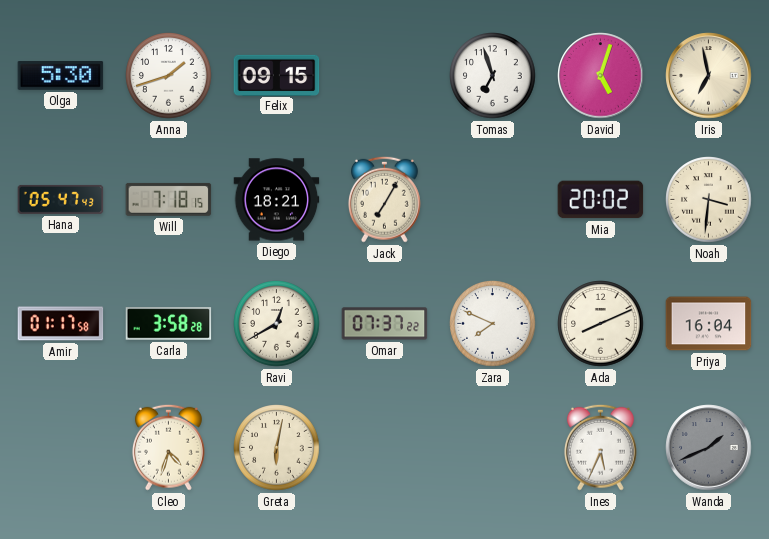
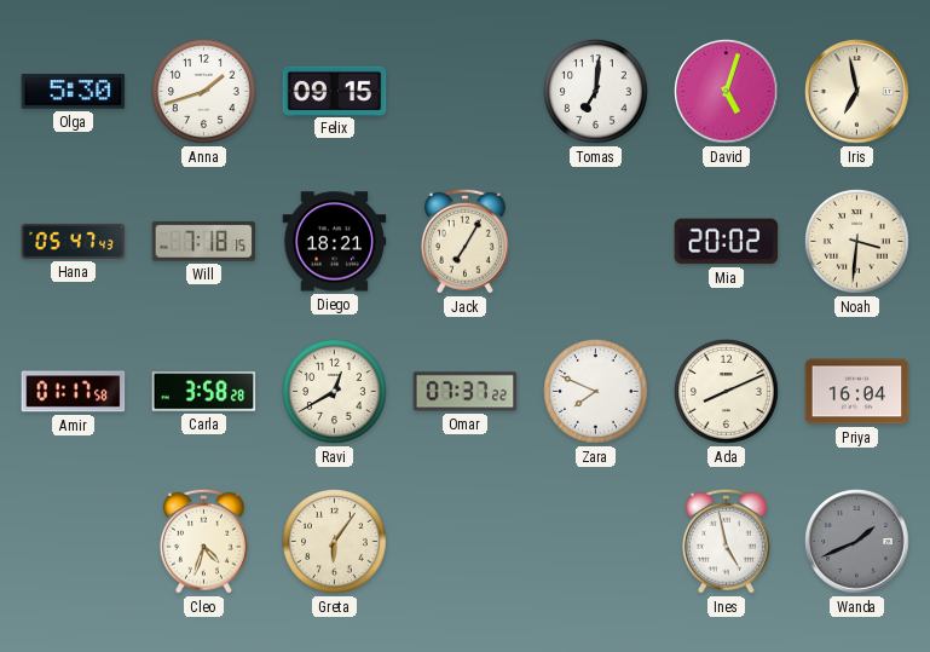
Tomas: 6:57 -> 7:01
Greta: 6:02 -> 6:06
Ines: 5:34 -> 4:58
